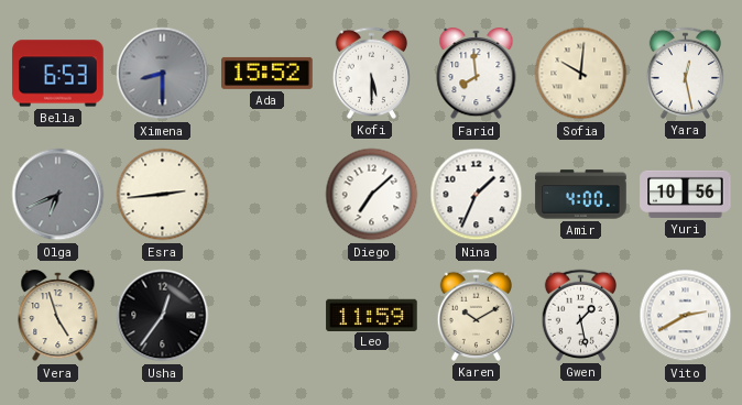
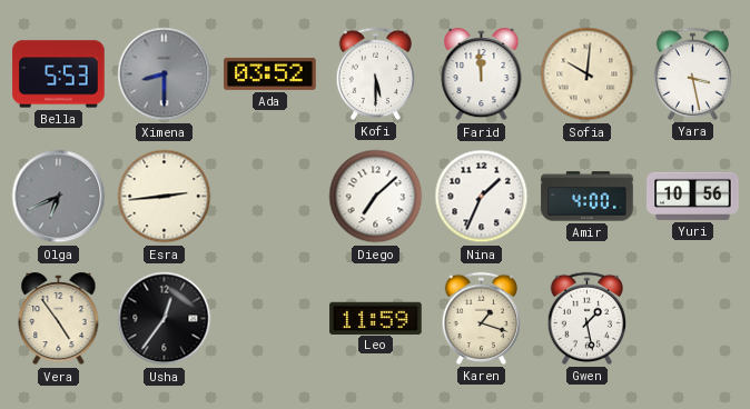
Bella: 6:53 -> 5:53
Ada: 15:52 -> 03:52
Farid: 7:59 -> 11:59
Yara: 12:28 -> 3:28
Vera: 4:57 -> 4:54
Karen: 10:10 -> 1:18
Vito: 2:40 -> none
